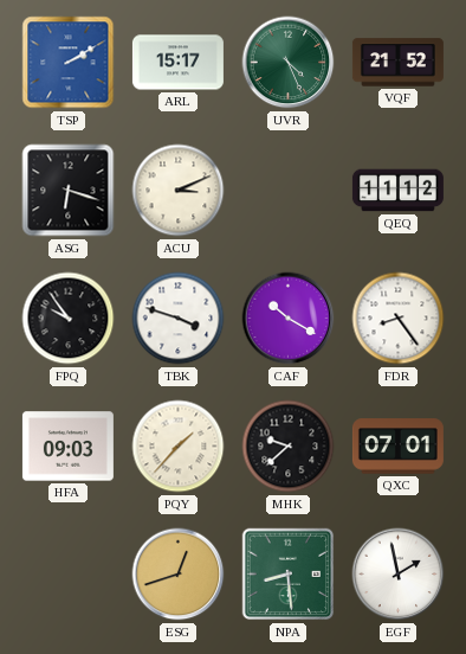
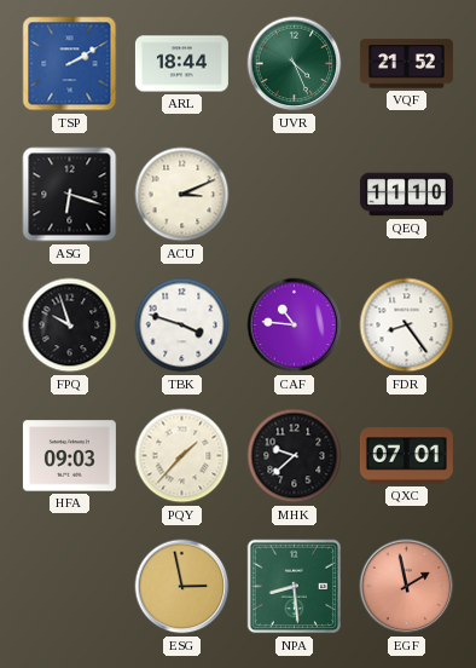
ARL: 15:17 -> 18:44
QEQ: 11:12 -> 11:10
FPQ: 9:54 -> 9:57
CAF: 10:20 -> 10:46
ESG: 12:42 -> 2:58
EGF dial: white -> salmon
